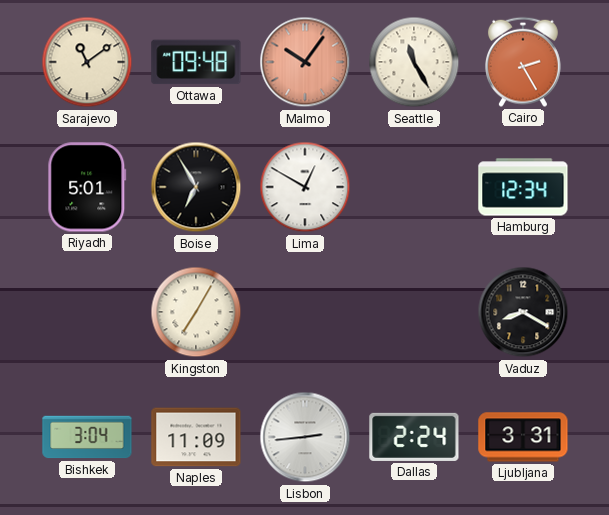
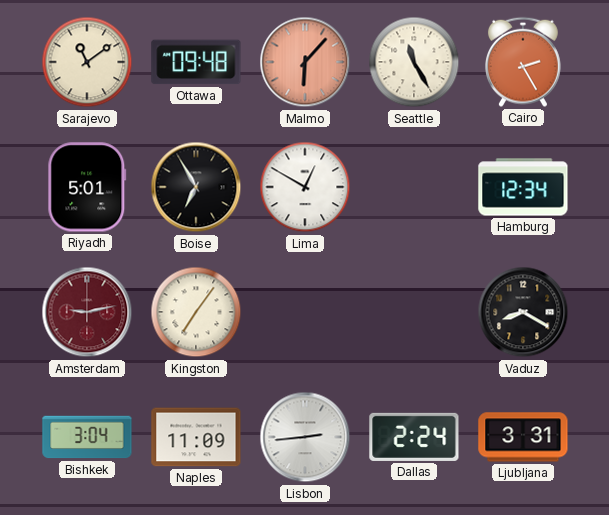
Malmo: 10:06 -> 6:07
Amsterdam: none -> 9:13
Kingston: 7:05 -> 7:06
